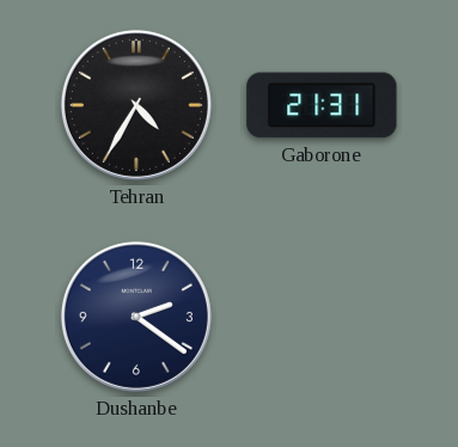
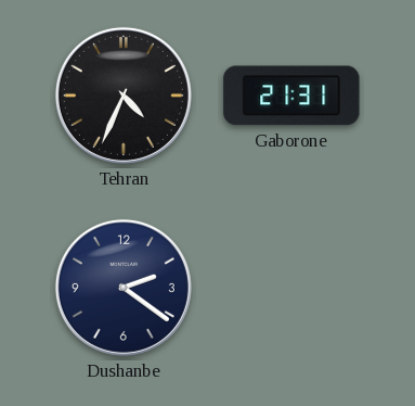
Tehran: 4:35 -> 4:34
